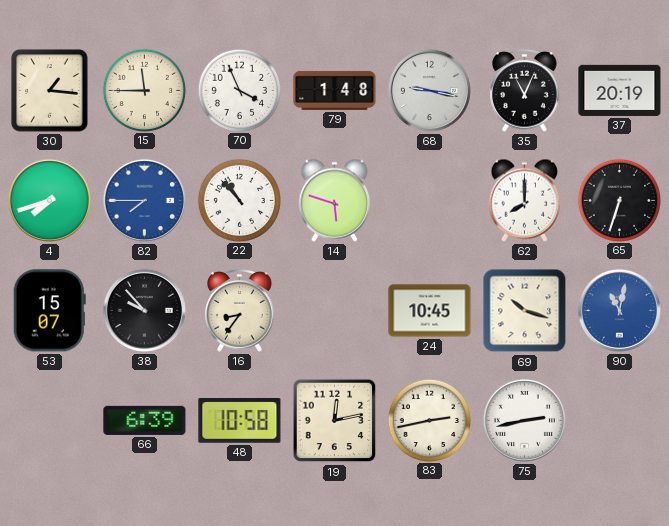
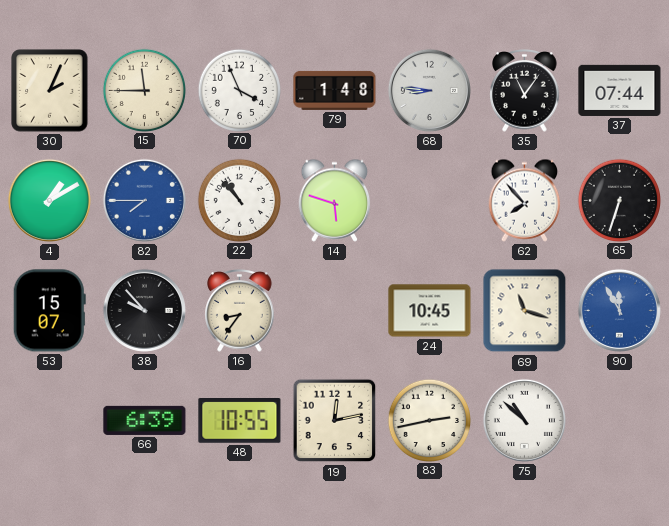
30: 1:16 -> 2:04
68: 9:17 -> 8:46
35: 11:04 -> 11:06
37: 20:19 -> 07:44
4: 7:42 -> 1:10
62: 8:00 -> 7:53
69: 10:18 -> 11:18
90: 11:02 -> 11:55
48: 10:58 -> 10:55
75: 2:43 -> 10:52
